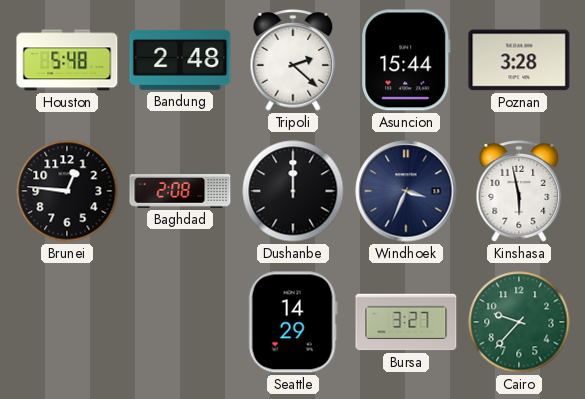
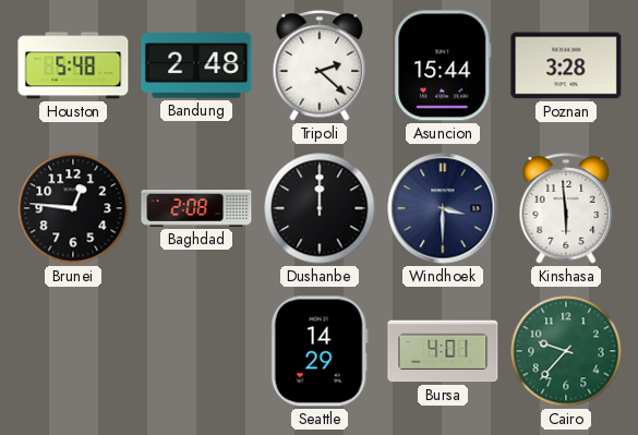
Windhoek: 3:34 -> 3:30
Kinshasa: 5:58 -> 5:59
Bursa: 3:27 -> 4:01
